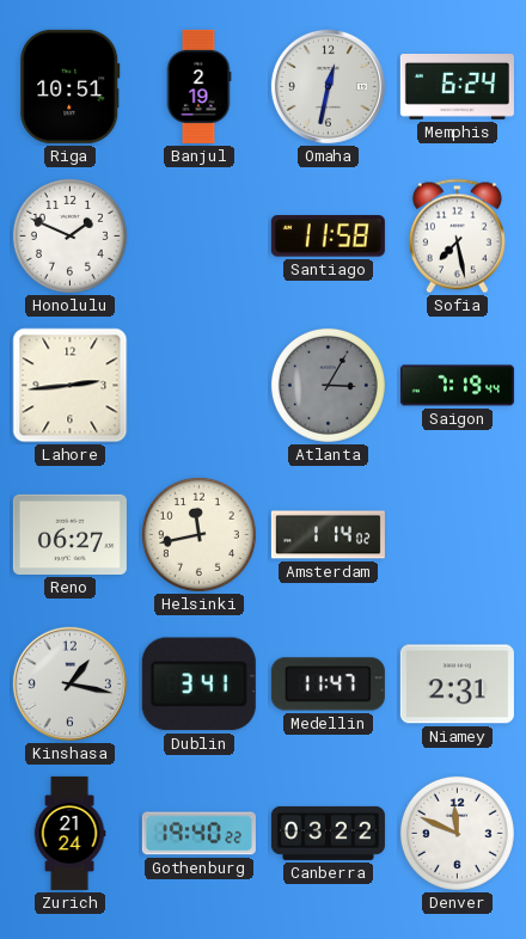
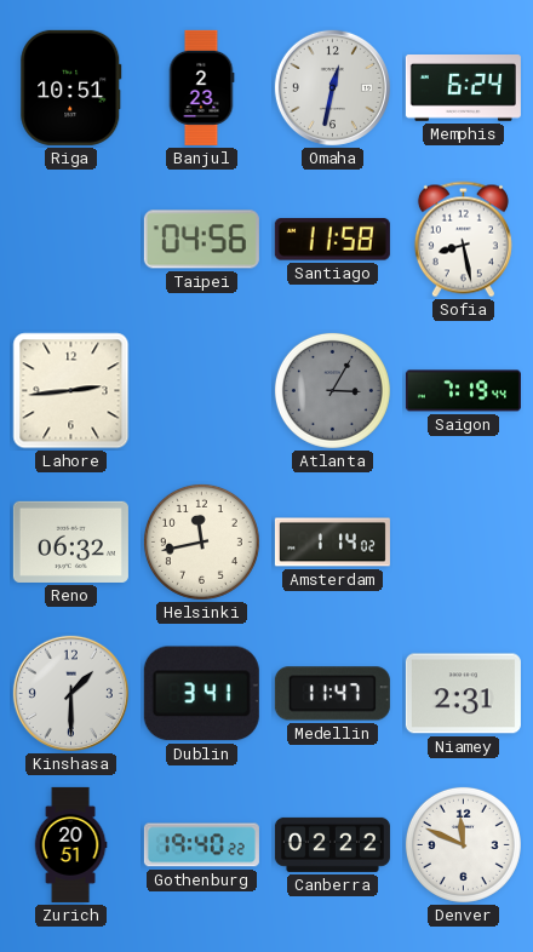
Banjul: 2:19 -> 2:23
Honolulu: 1:49 -> none
Taipei: none -> 04:56
Sofia: 7:28 -> 8:28
Reno: 06:27 -> 06:32
Kinshasa: 1:17 -> 1:30
Zurich: 21:24 -> 20:51
Canberra: 03:22 -> 02:22
